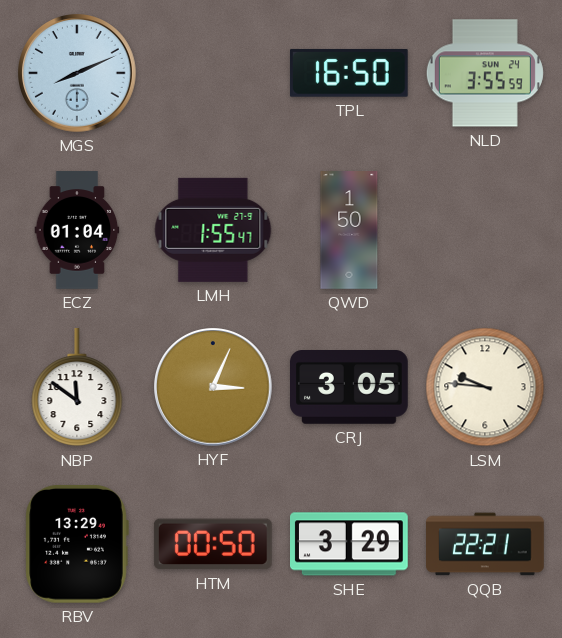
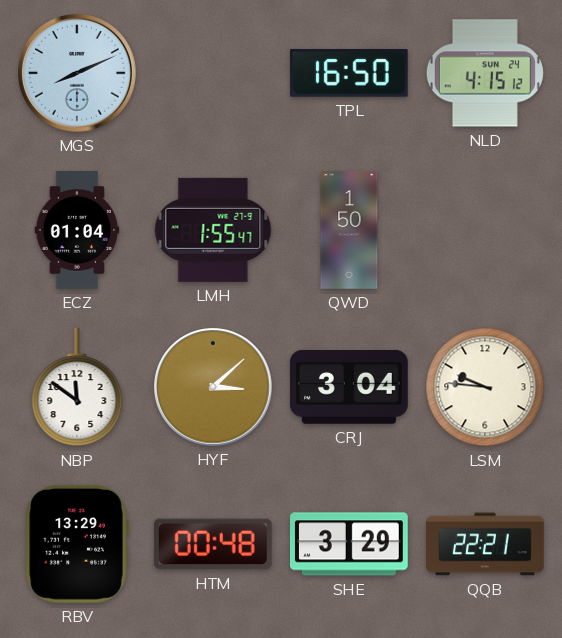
NLD: 3:55 -> 4:15
HYF: 3:04 -> 3:08
CRJ: 3:05 -> 3:04
HTM: 00:50 -> 00:48
